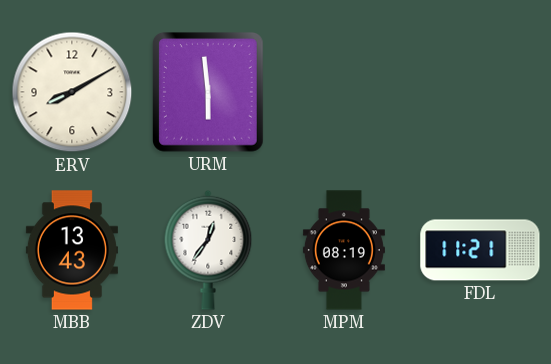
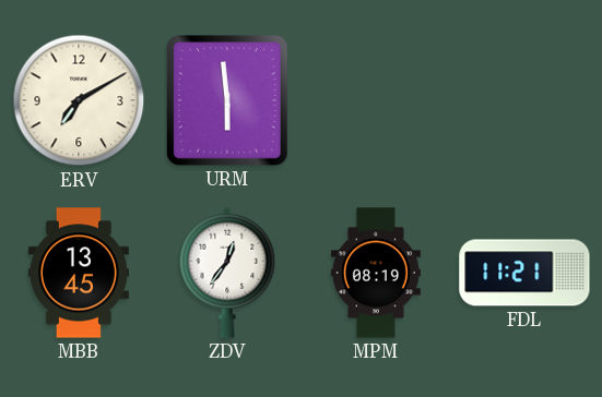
ERV: 8:10 -> 7:10
MBB: 13:43 -> 13:45
